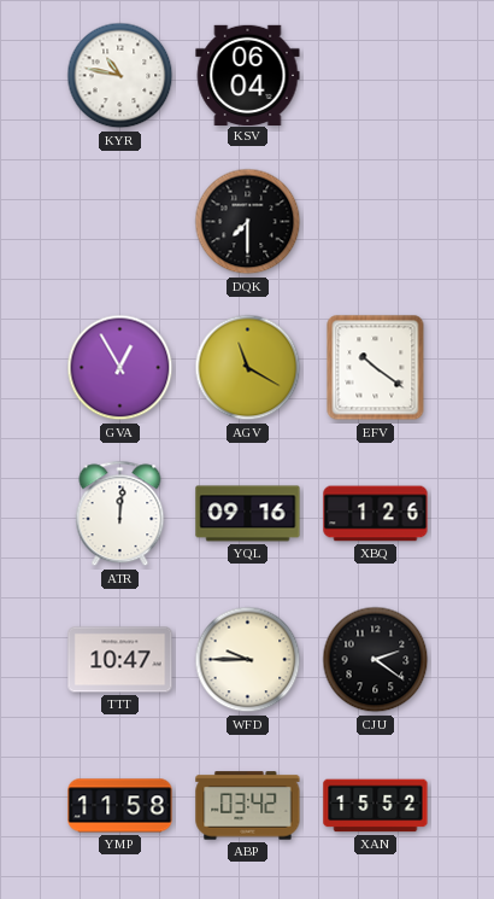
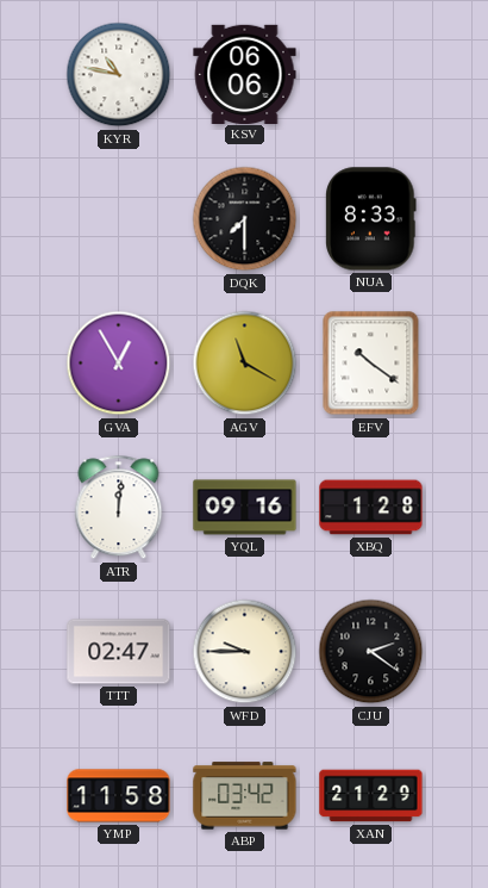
KSV: 06:04 -> 06:06
NUA: none -> 8:33
XBQ: 1:26 -> 1:28
TTT: 10:47 -> 02:47
XAN: 15:52 -> 21:29
